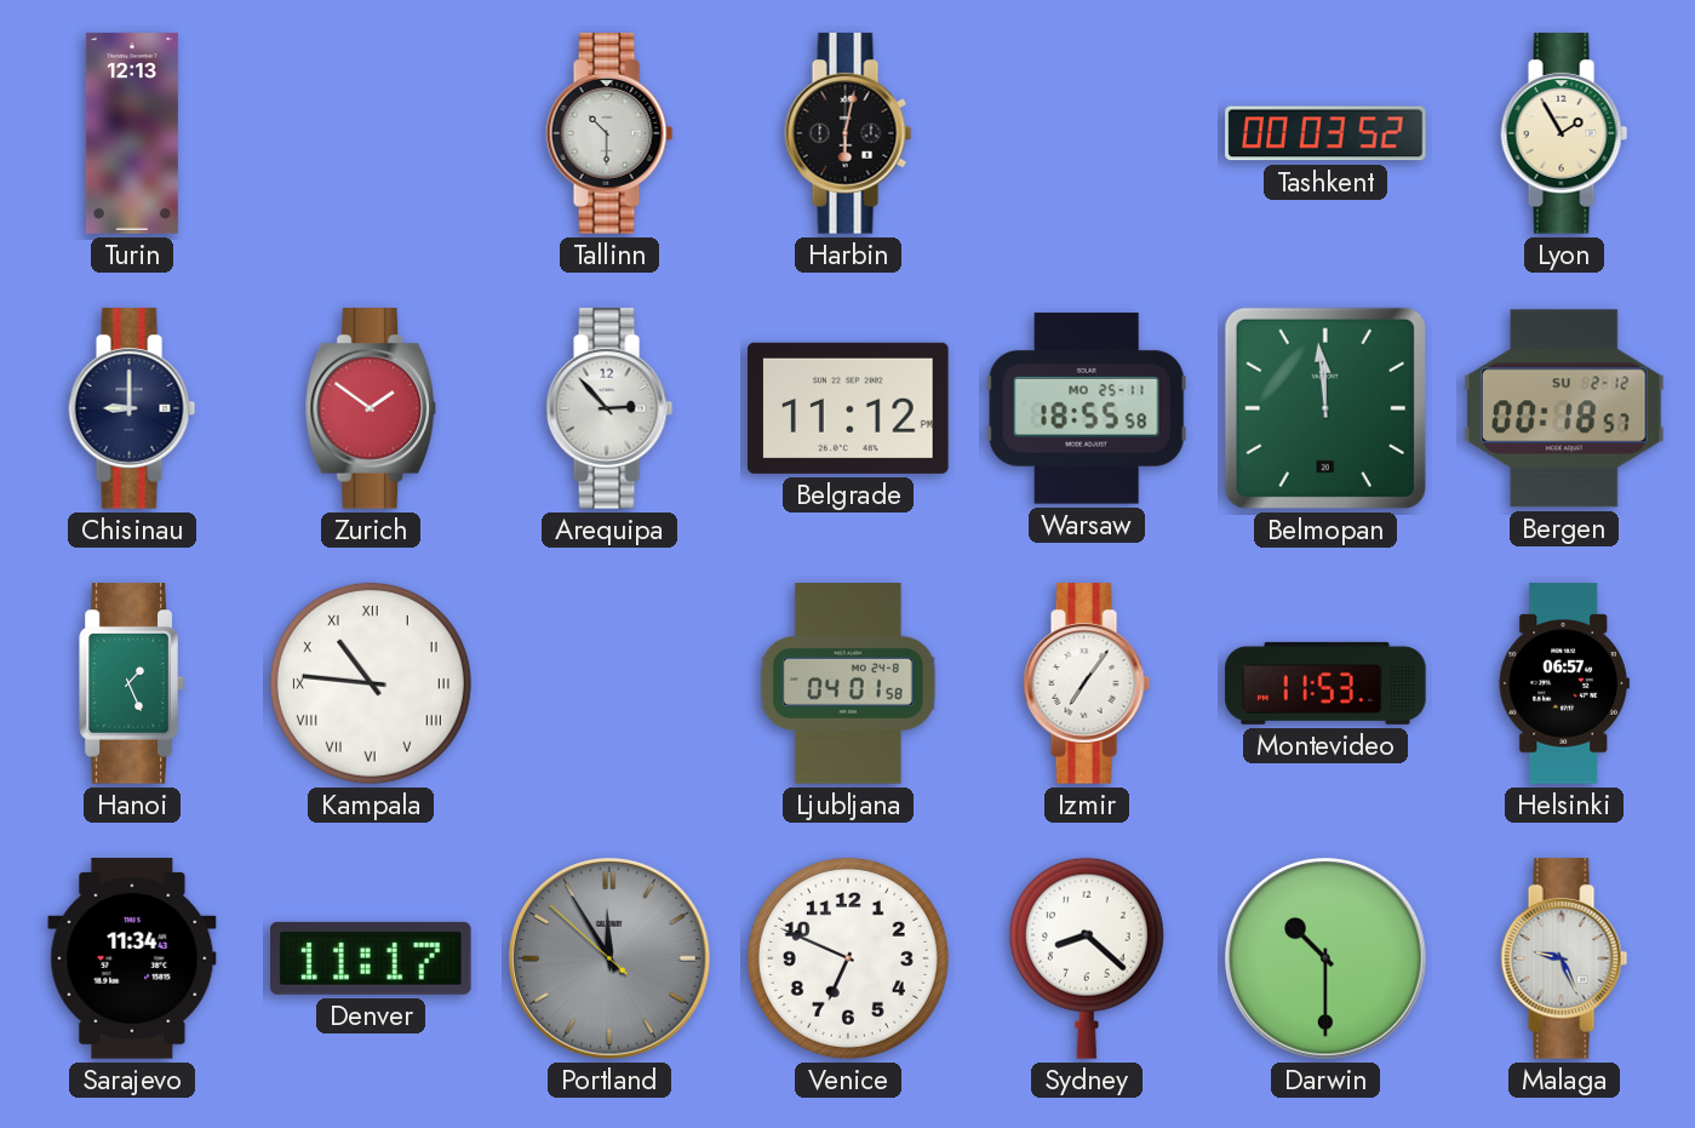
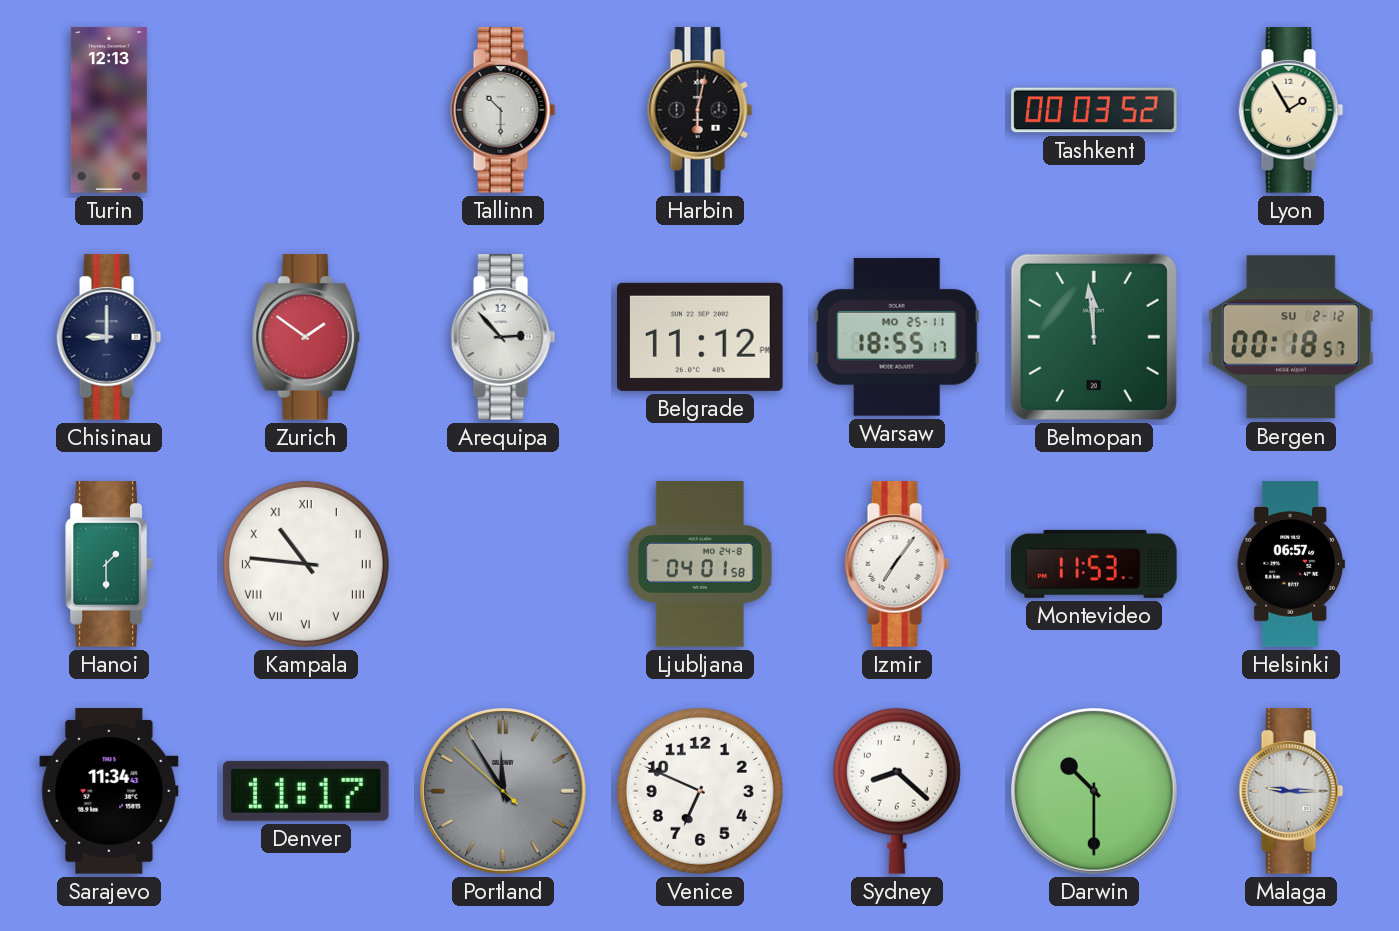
Warsaw: 18:55:58 -> 18:55:17
Hanoi: 1:26 -> 1:30
Malaga: 9:26 -> 9:15
